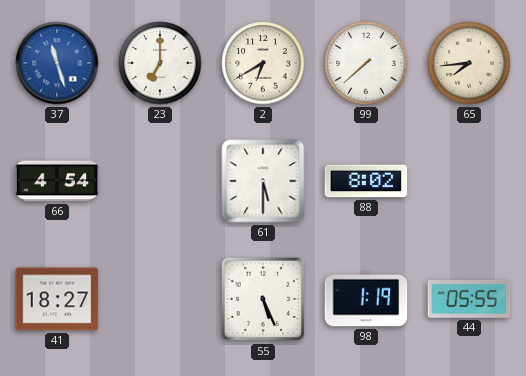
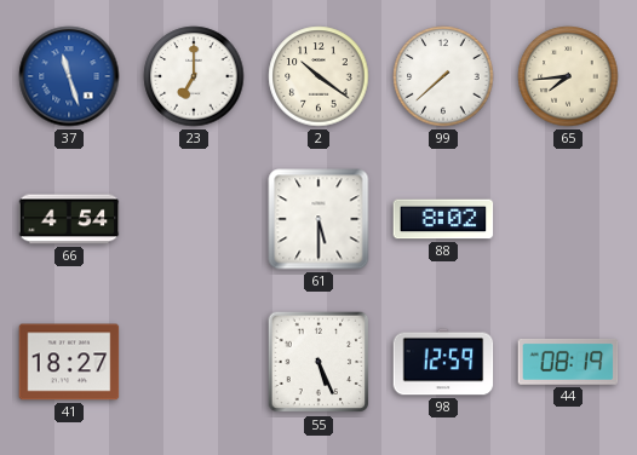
2: 6:40 -> 10:21
98: 1:19 -> 12:59
44: 05:55 -> 08:19
